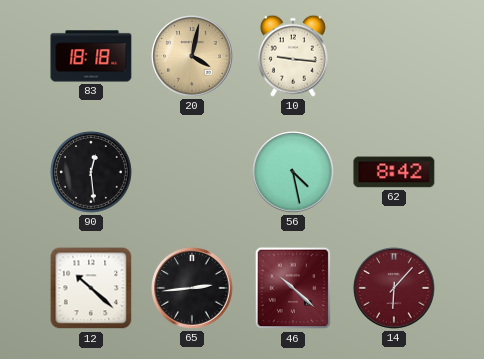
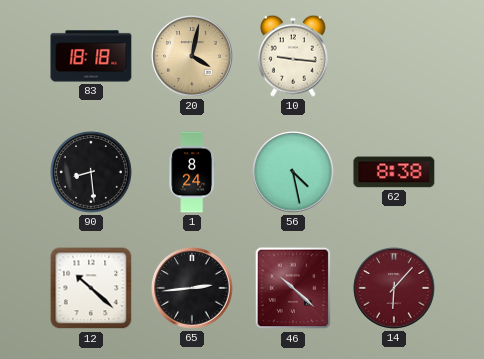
90: 12:29 -> 8:29
1: none -> 8:24
62: 8:42 -> 8:38
